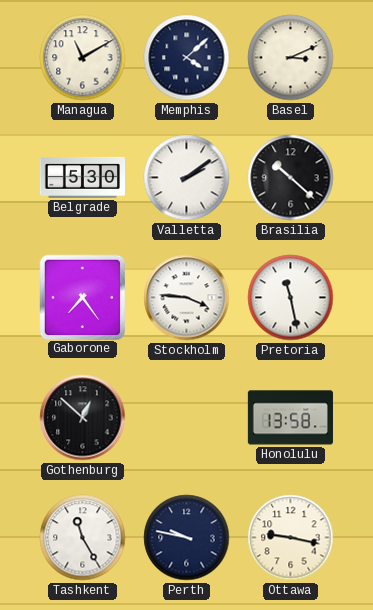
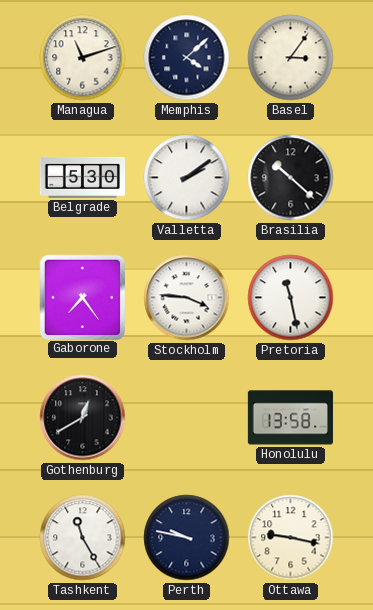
Managua: 11:10 -> 11:12
Basel: 3:11 -> 3:06
Gothenburg: 12:52 -> 12:40
